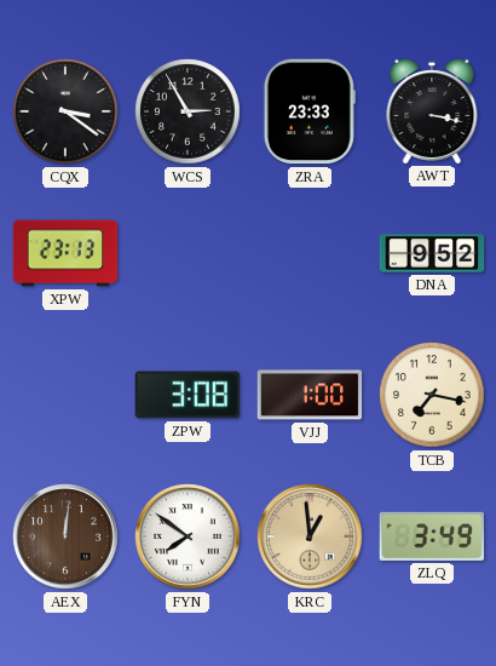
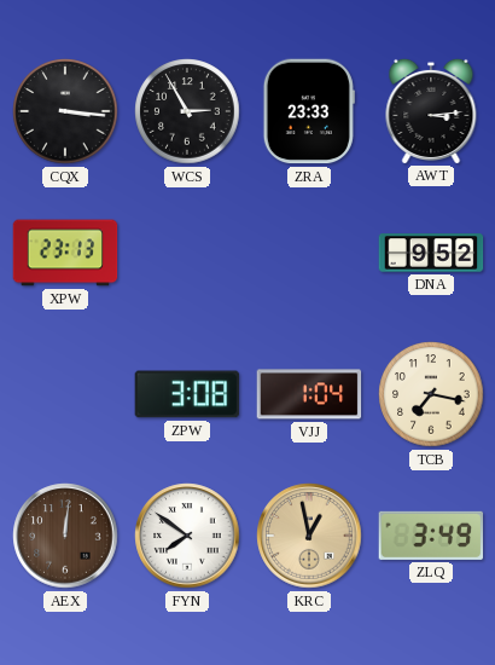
CQX: 3:21 -> 3:16
AWT: 3:17 -> 3:14
VJJ: 1:00 -> 1:04
KRC: 12:59 -> 12:58
